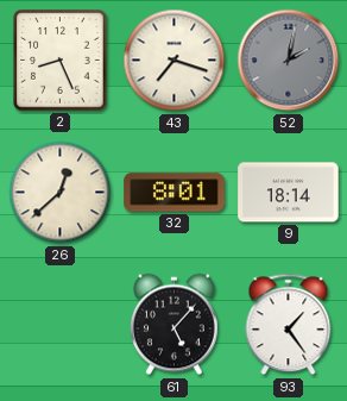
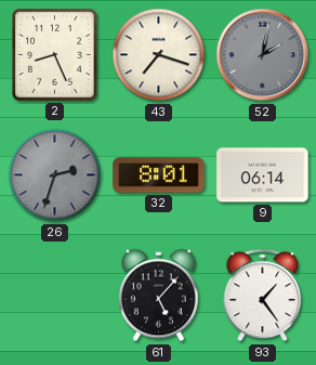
26: 12:38 -> 2:33
26 dial: cream -> grey
9: 18:14 -> 06:14
